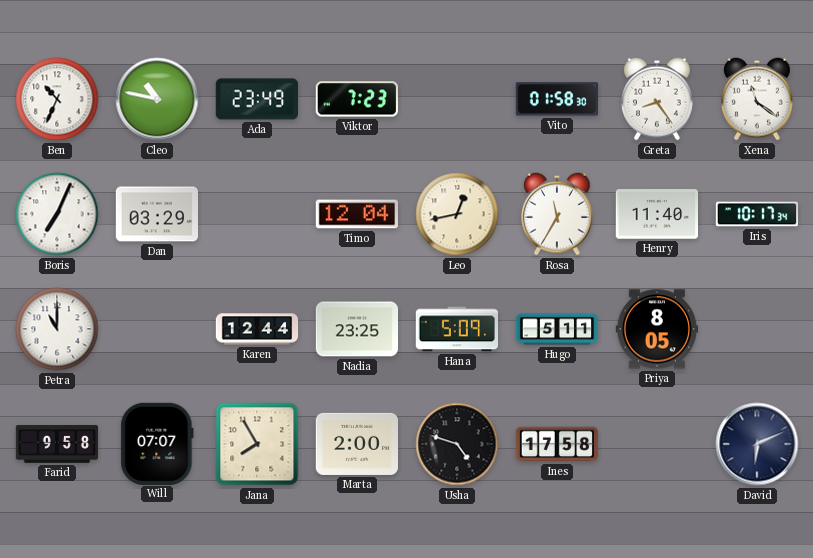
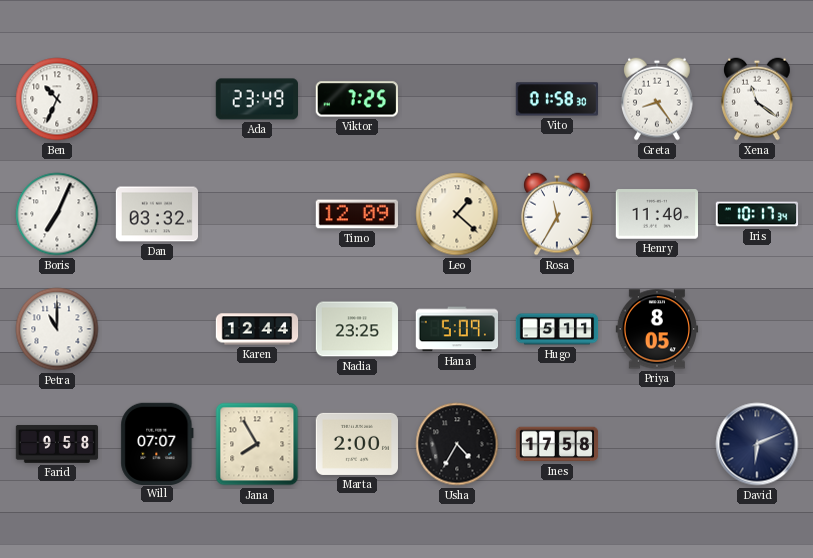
Cleo: 10:47 -> none
Viktor: 7:23 -> 7:25
Dan: 03:29 -> 03:32
Timo: 12:04 -> 12:09
Leo: 12:43 -> 1:22
Usha: 4:48 -> 4:35
